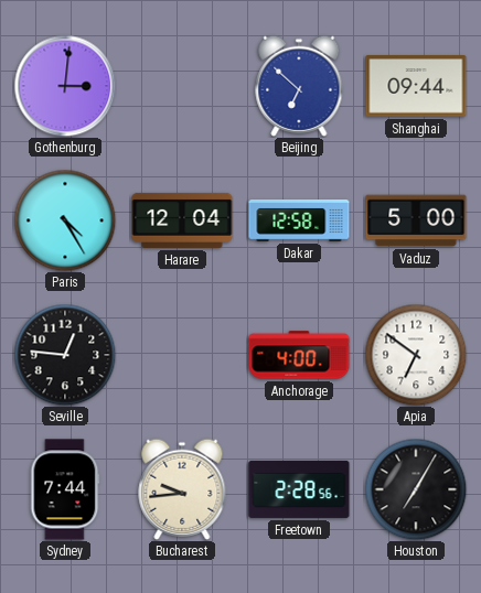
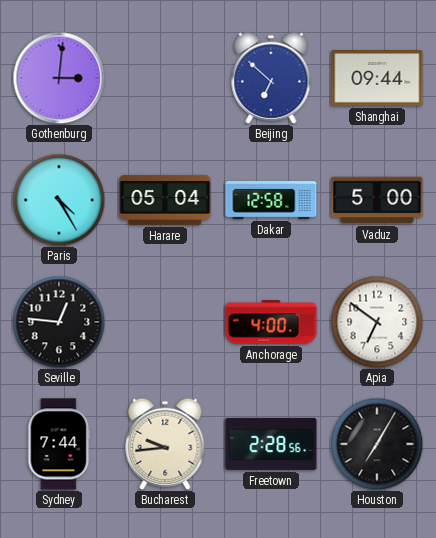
Harare: 12:04 -> 05:04
